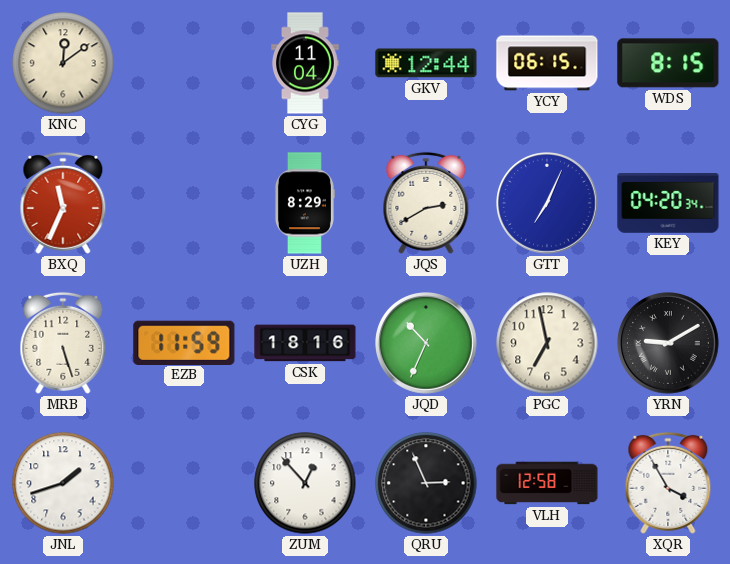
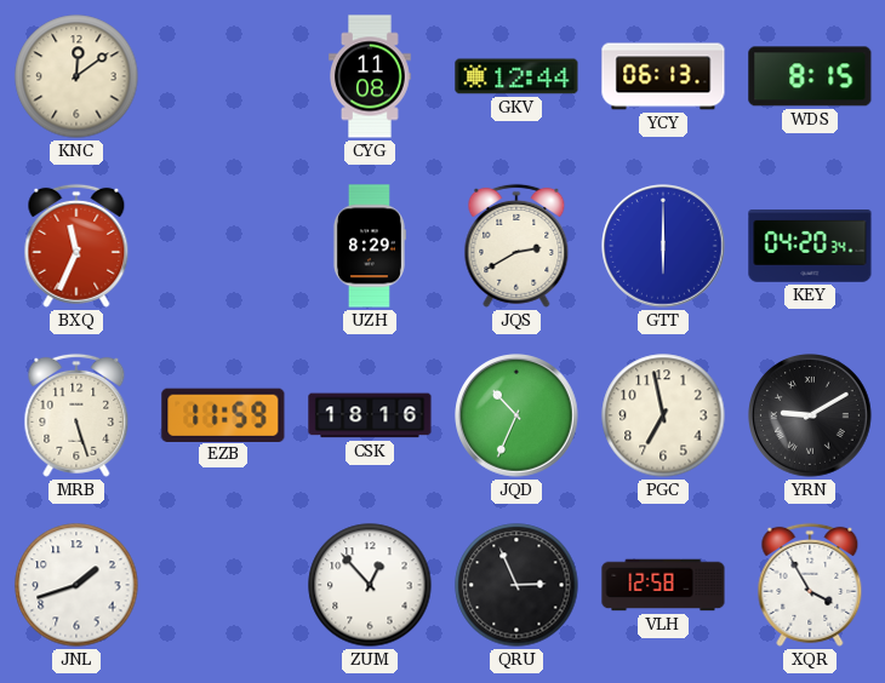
CYG: 11:04 -> 11:08
YCY: 06:15 -> 06:13
GTT: 7:04 -> 6:00
